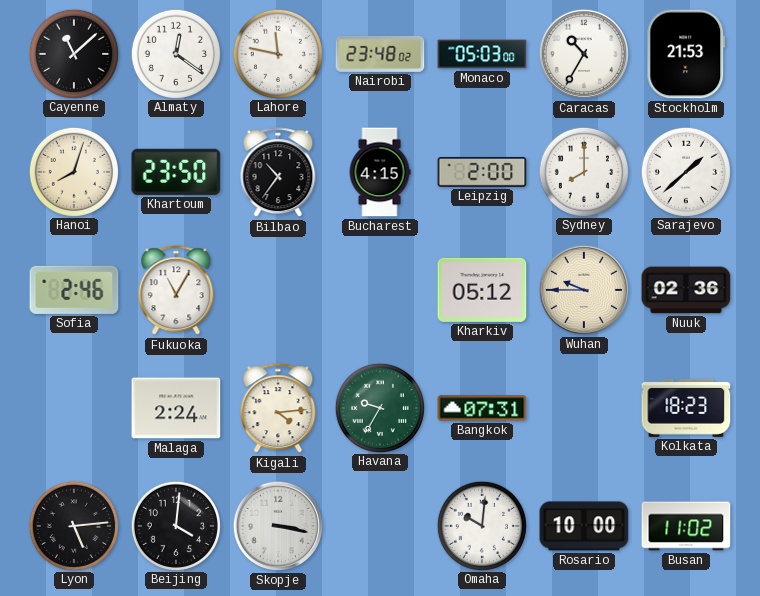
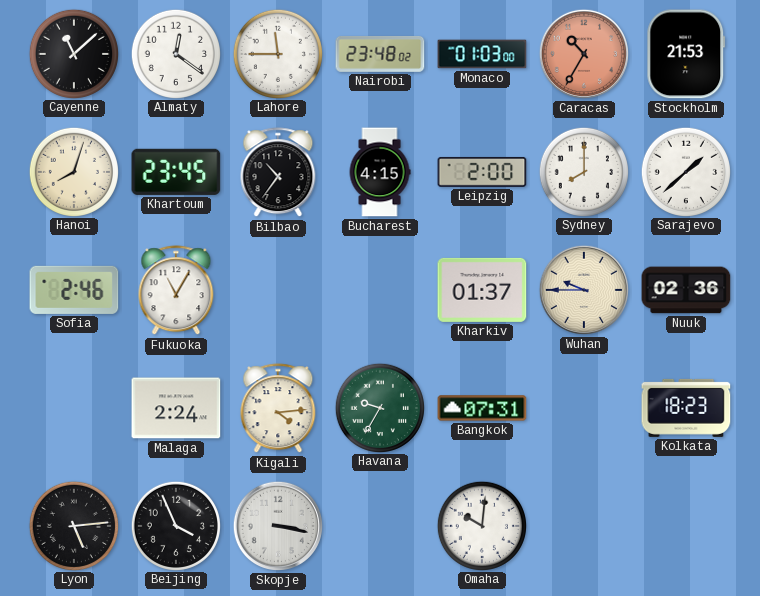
Lahore: 11:47 -> 11:45
Monaco: 05:03 -> 01:03
Caracas dial: white -> salmon
Khartoum: 23:50 -> 23:45
Kharkiv: 05:12 -> 01:37
Beijing: 4:01 -> 3:56
Rosario: 10:00 -> none
Busan: 11:02 -> none
